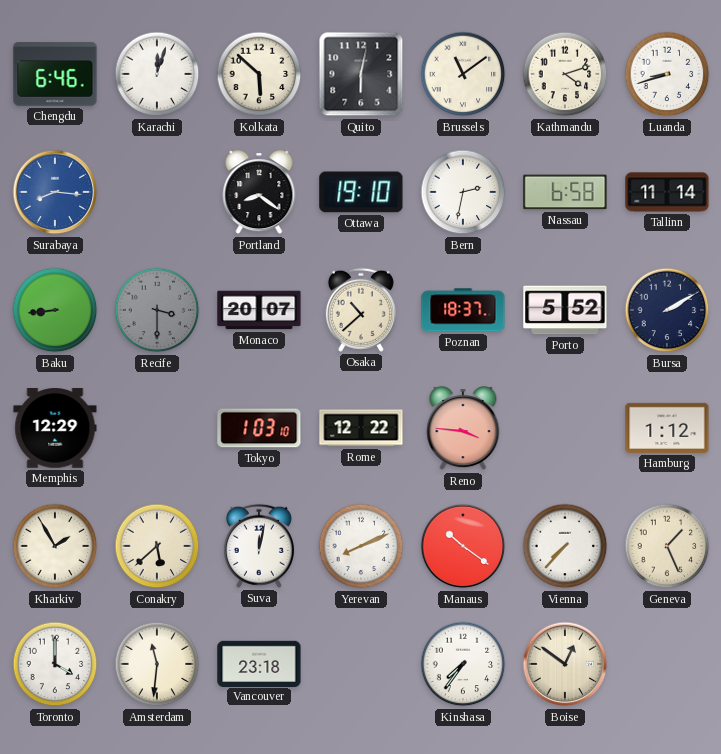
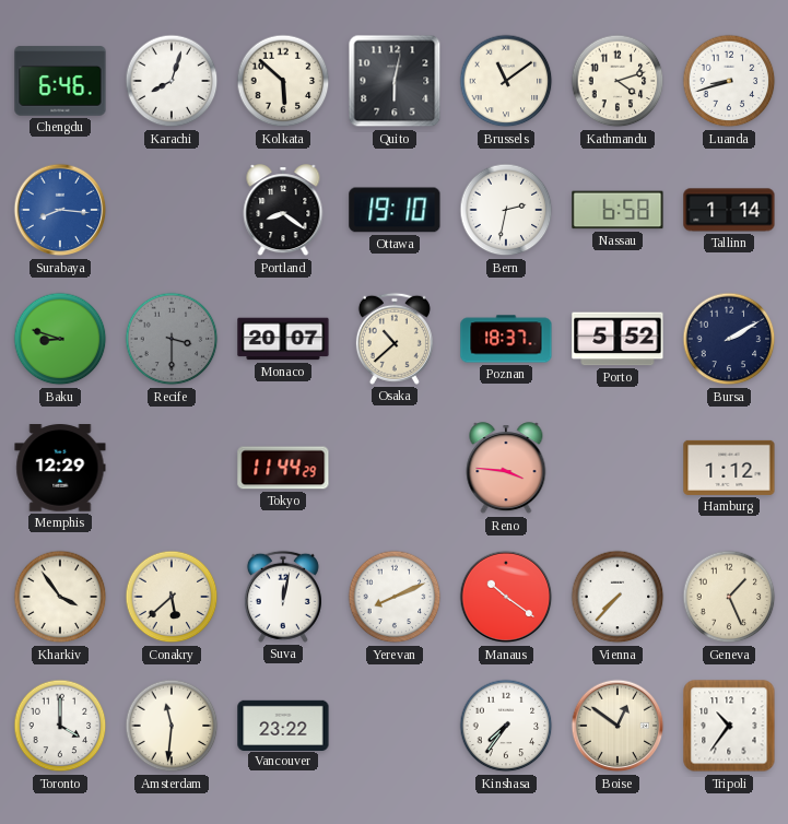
Karachi: 12:03 -> 8:03
Tallinn: 11:14 -> 1:14
Baku: 8:44 -> 8:48
Tokyo: 1:03 -> 11:44
Rome: 12:22 -> none
Kharkiv: 1:55 -> 3:54
Vancouver: 23:18 -> 23:22
Tripoli: none -> 10:36
